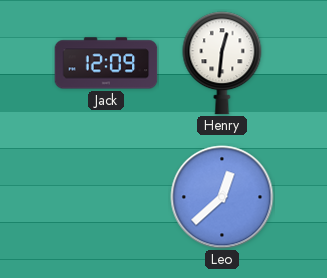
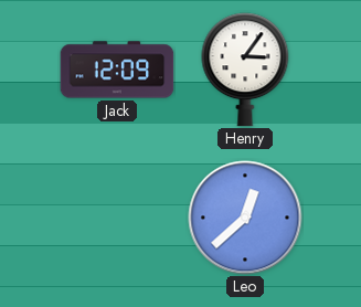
Henry: 12:31 -> 3:06
